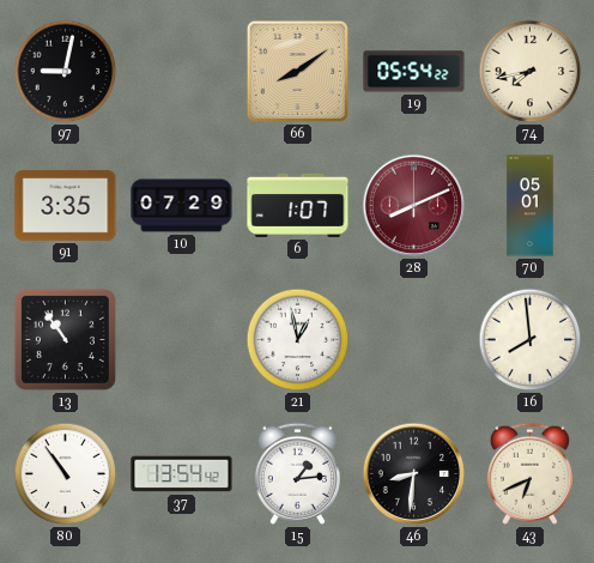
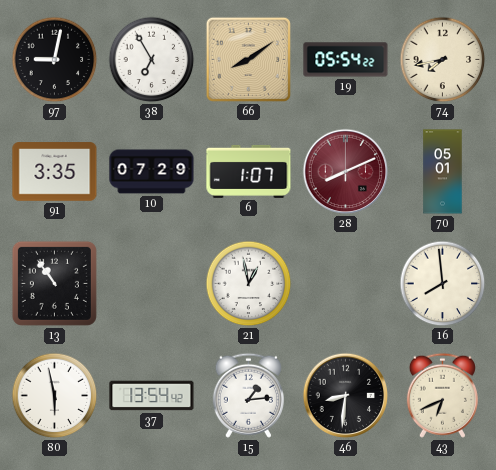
38: none -> 6:55
80: 10:54 -> 5:58
